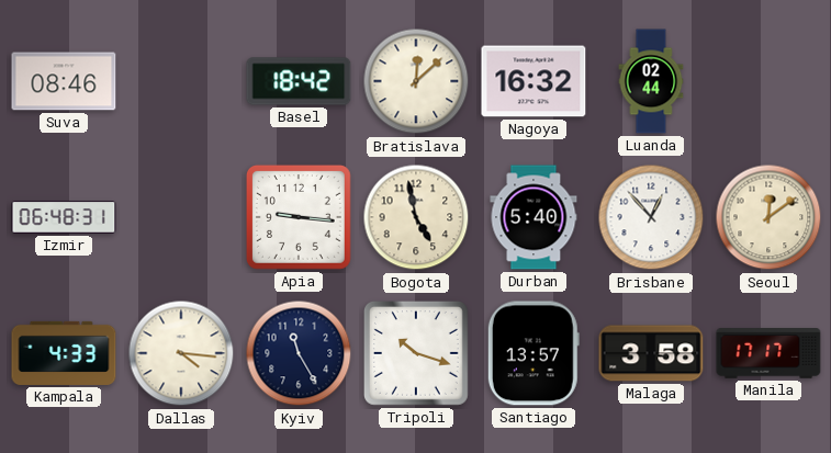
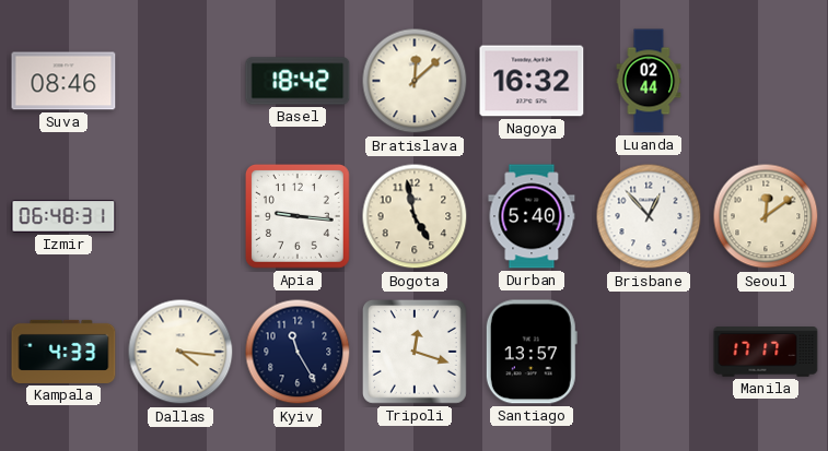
Tripoli: 10:18 -> 12:18
Malaga: 3:58 -> none
